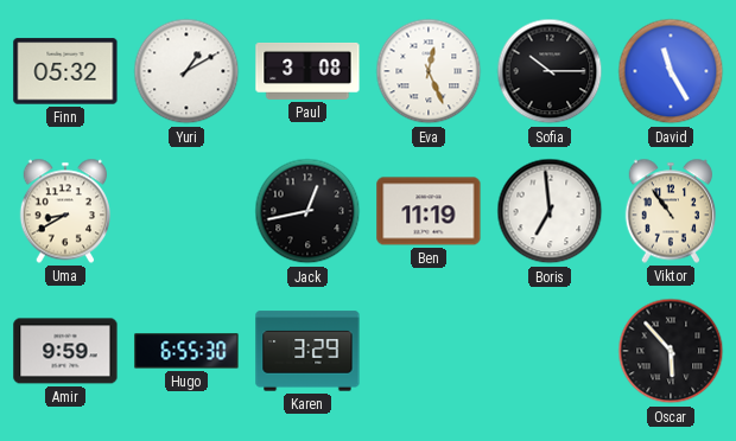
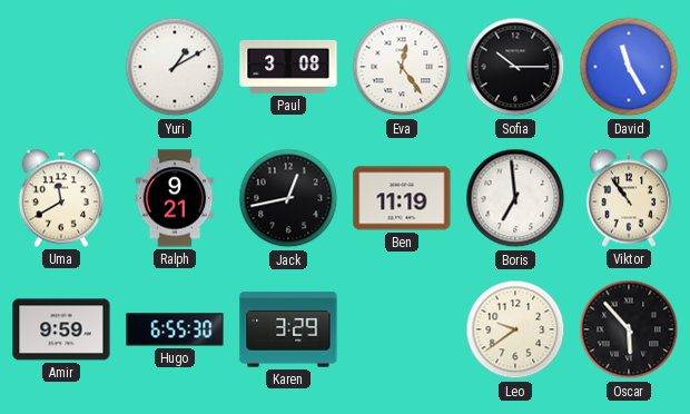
Finn: 05:32 -> none
Eva: 12:26 -> 12:24
Uma: 8:40 -> 11:40
Ralph: none -> 9:21
Leo: none -> 9:39
